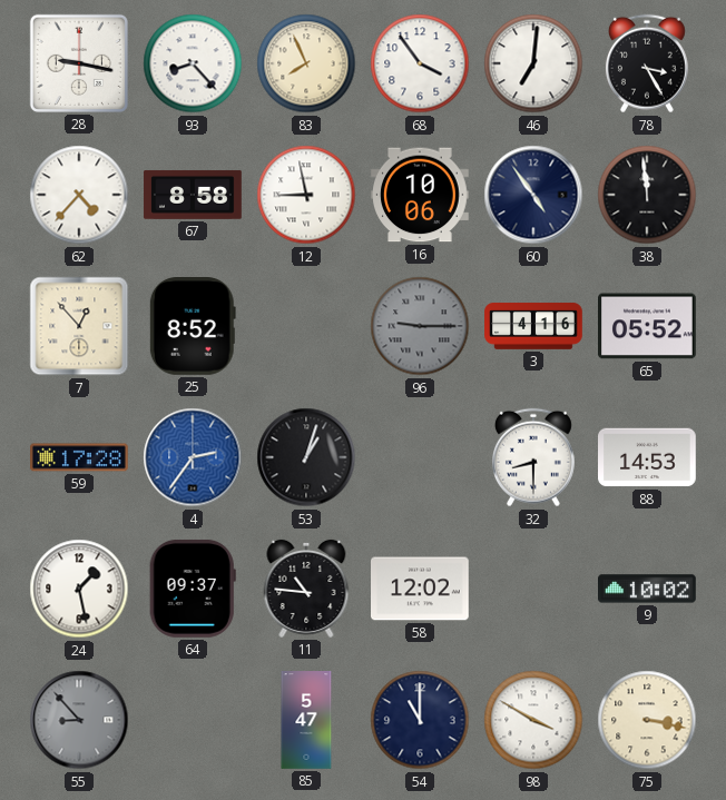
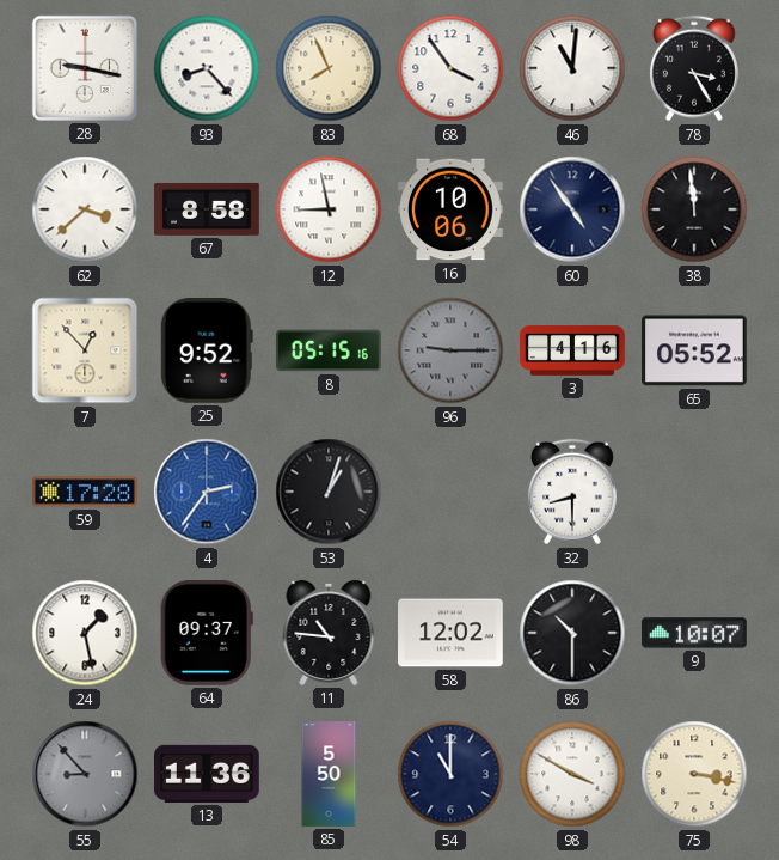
46: 7:01 -> 11:01
62: 4:37 -> 3:38
25: 8:52 -> 9:52
8: none -> 05:15
88: 14:53 -> none
86: none -> 10:30
9: 10:02 -> 10:07
13: none -> 11:36
85: 5:47 -> 5:50
